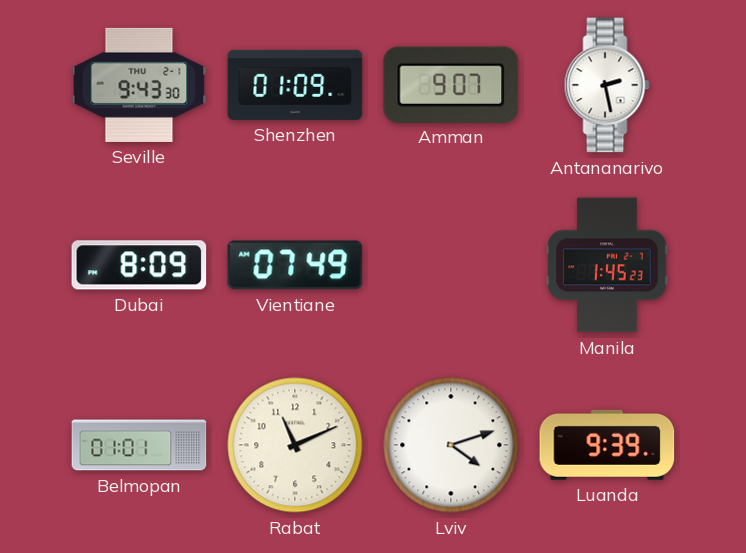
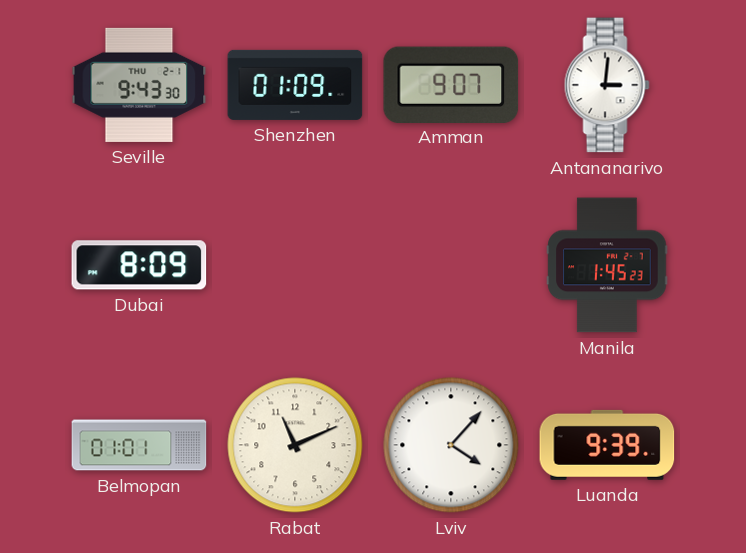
Antananarivo: 2:28 -> 3:01
Vientiane: 07:49 -> none
Lviv: 4:12 -> 4:07
